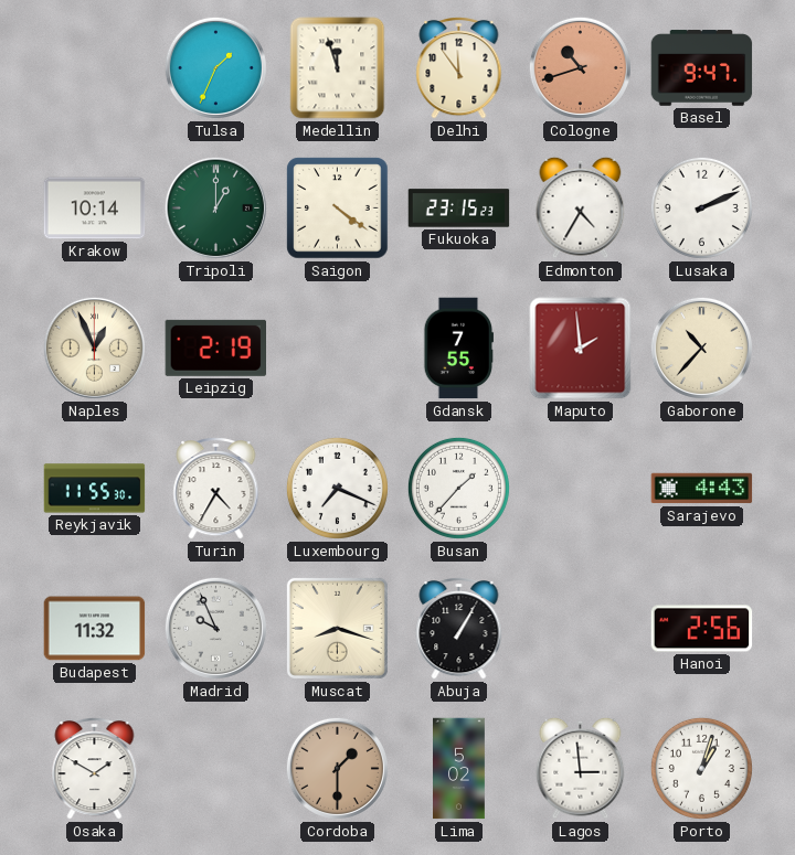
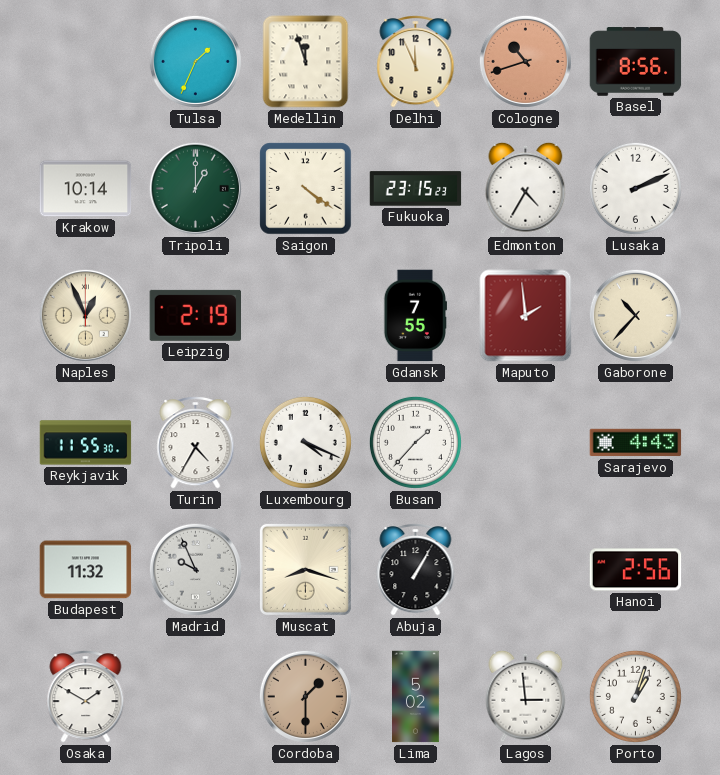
Delhi: 11:54 -> 11:56
Basel: 9:47 -> 8:56
Luxembourg: 7:19 -> 4:19
